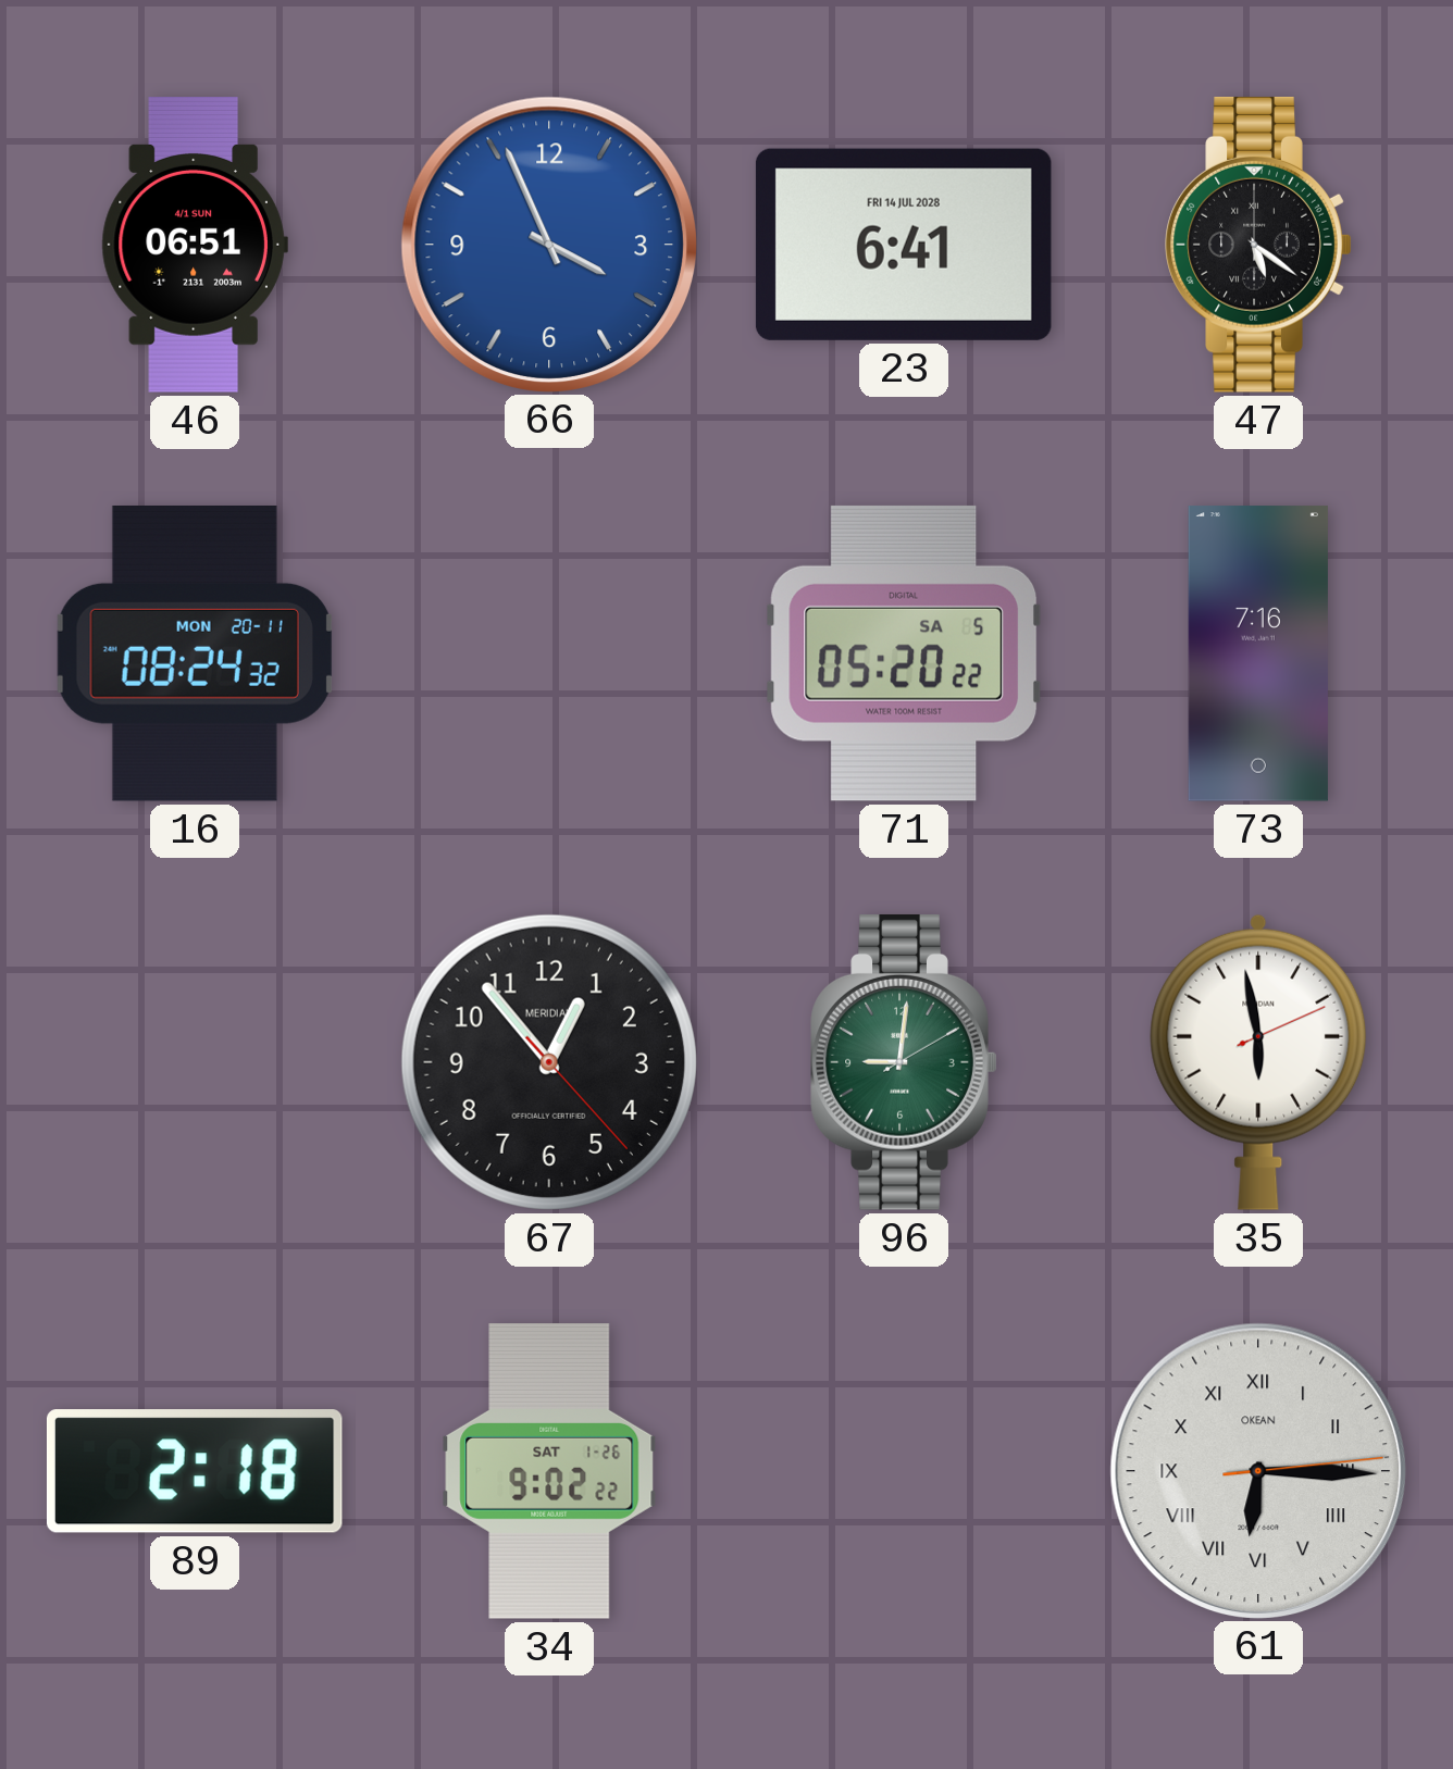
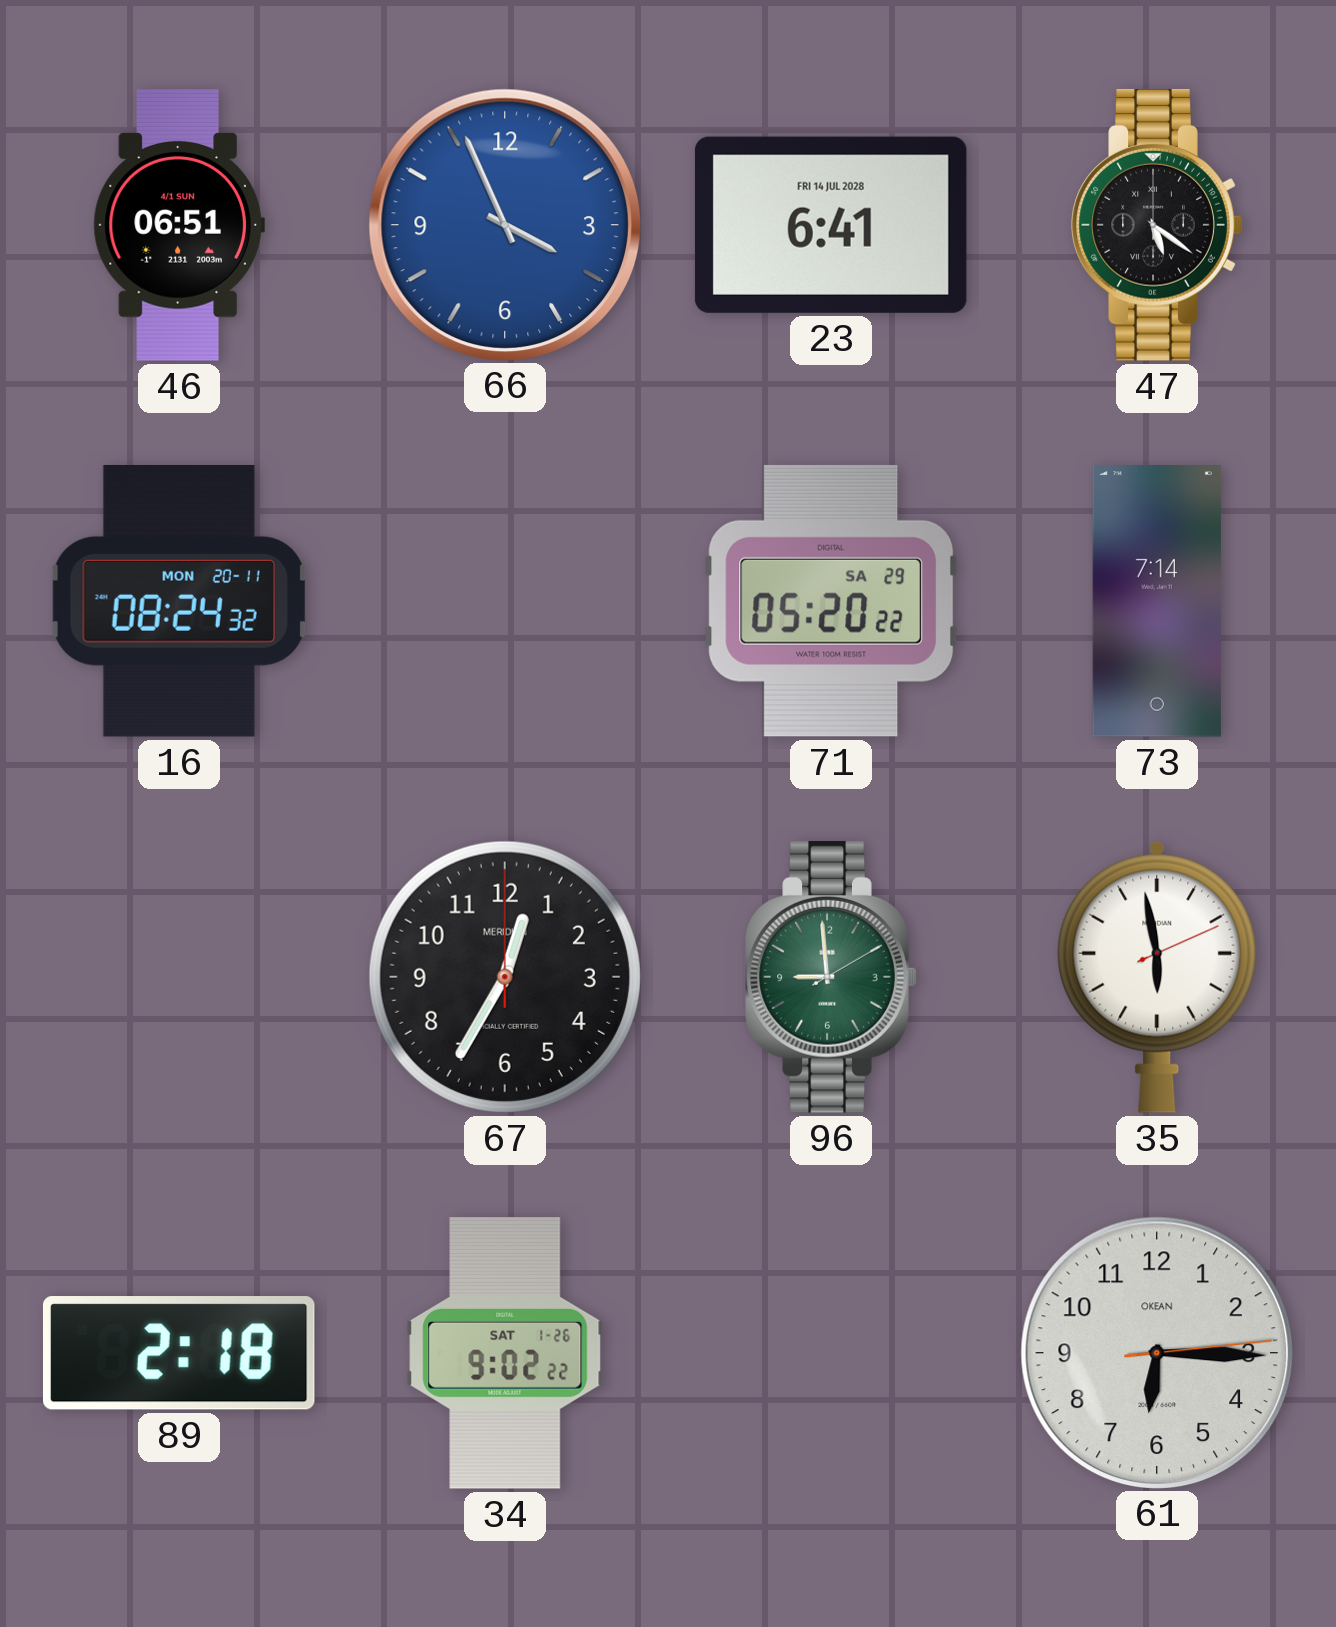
71 date: SA 5 -> SA 29
73: 7:16 -> 7:14
67: 12:53 -> 12:35
96: 9:01 -> 8:59
61 numerals: Roman -> Arabic
